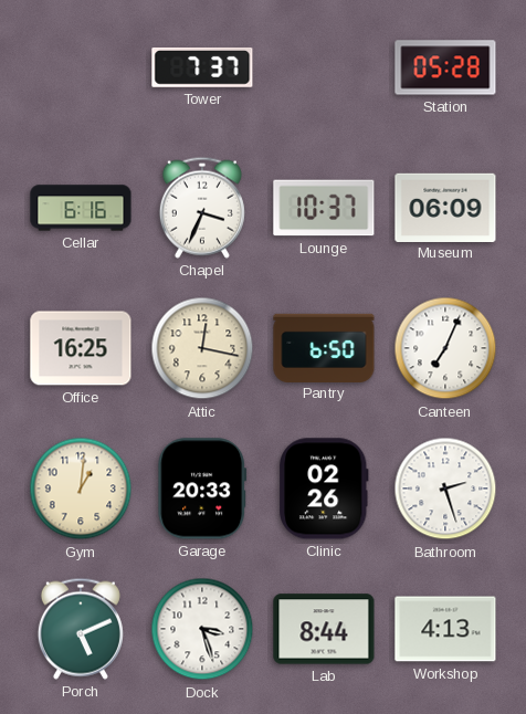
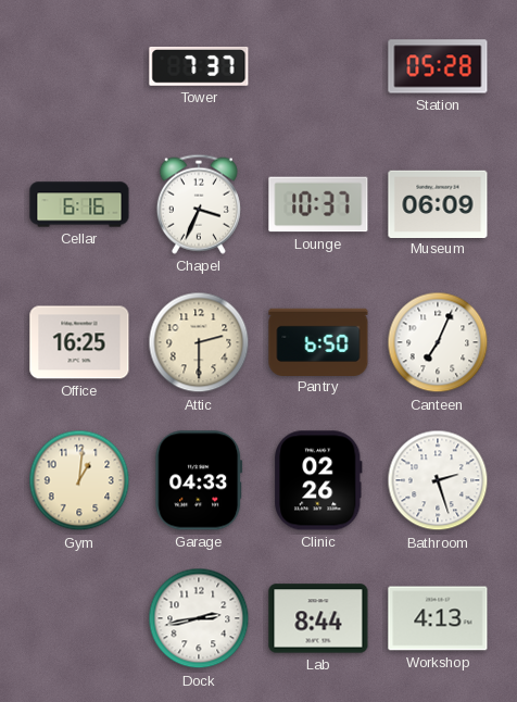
Attic: 12:17 -> 2:30
Garage: 20:33 -> 04:33
Porch: 5:11 -> none
Dock: 3:27 -> 2:43
